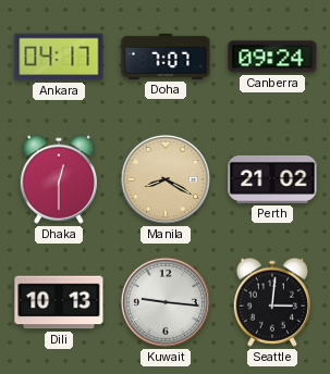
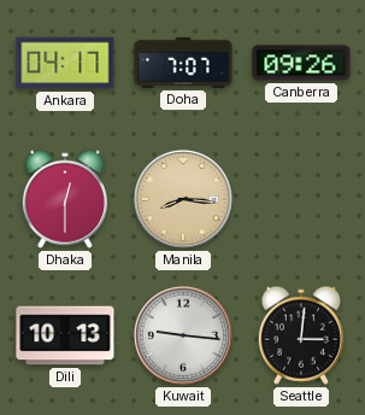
Canberra: 09:24 -> 09:26
Manila: 8:20 -> 8:16
Perth: 21:02 -> none
